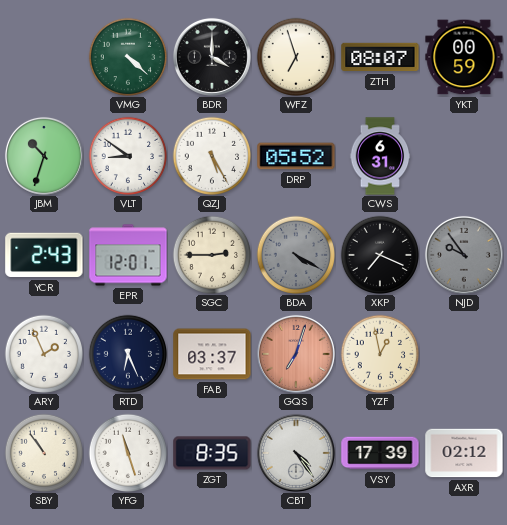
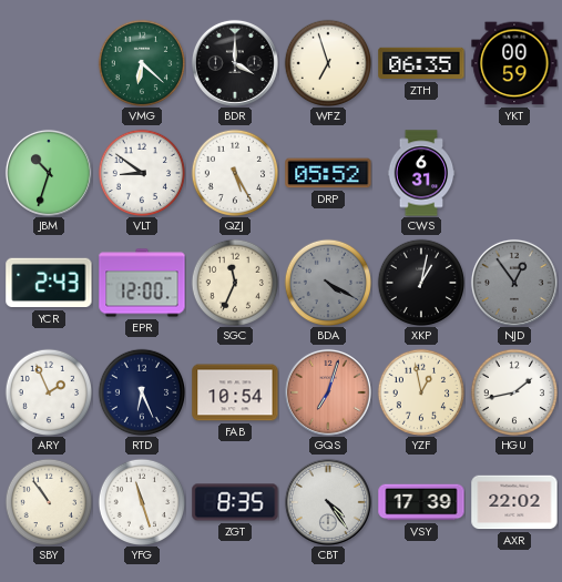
VMG: 4:22 -> 6:22
ZTH: 08:07 -> 06:35
EPR: 12:01 -> 12:00
SGC: 2:45 -> 11:34
XKP: 7:19 -> 1:02
NJD: 9:54 -> 12:54
FAB: 03:37 -> 10:54
HGU: none -> 1:43
AXR: 02:12 -> 22:02
